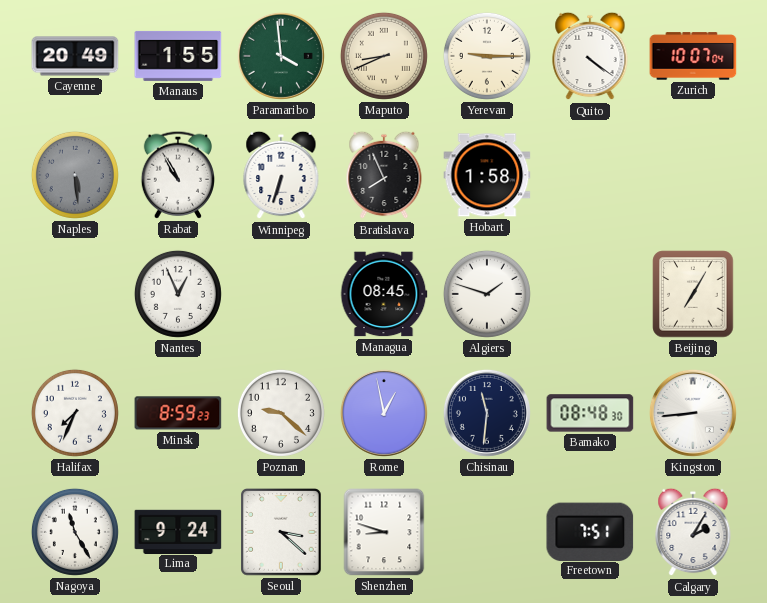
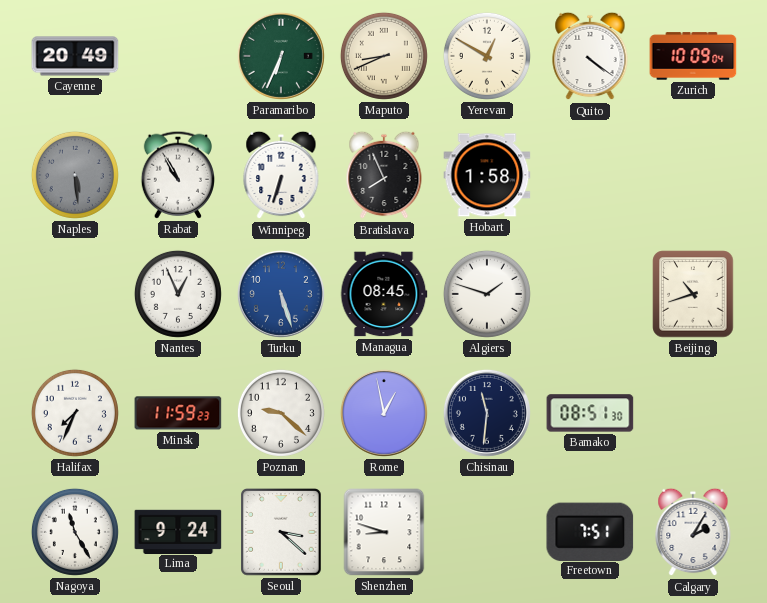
Manaus: 1:55 -> none
Paramaribo: 3:59 -> 6:34
Yerevan: 9:15 -> 12:50
Zurich: 10:07 -> 10:09
Turku: none -> 5:27
Beijing: 7:05 -> 10:42
Minsk: 8:59 -> 11:59
Bamako: 08:48 -> 08:51
Kingston: 8:44 -> none
